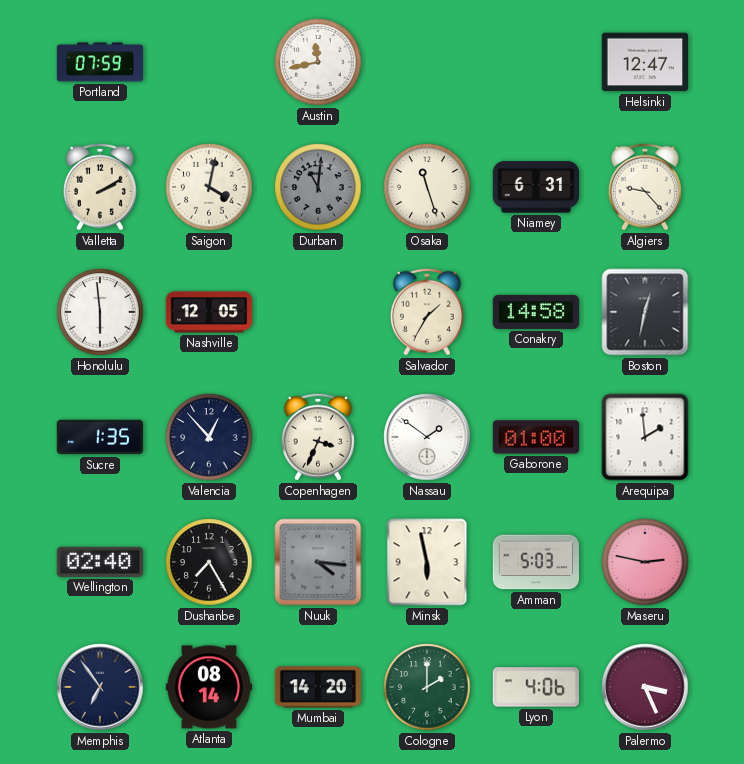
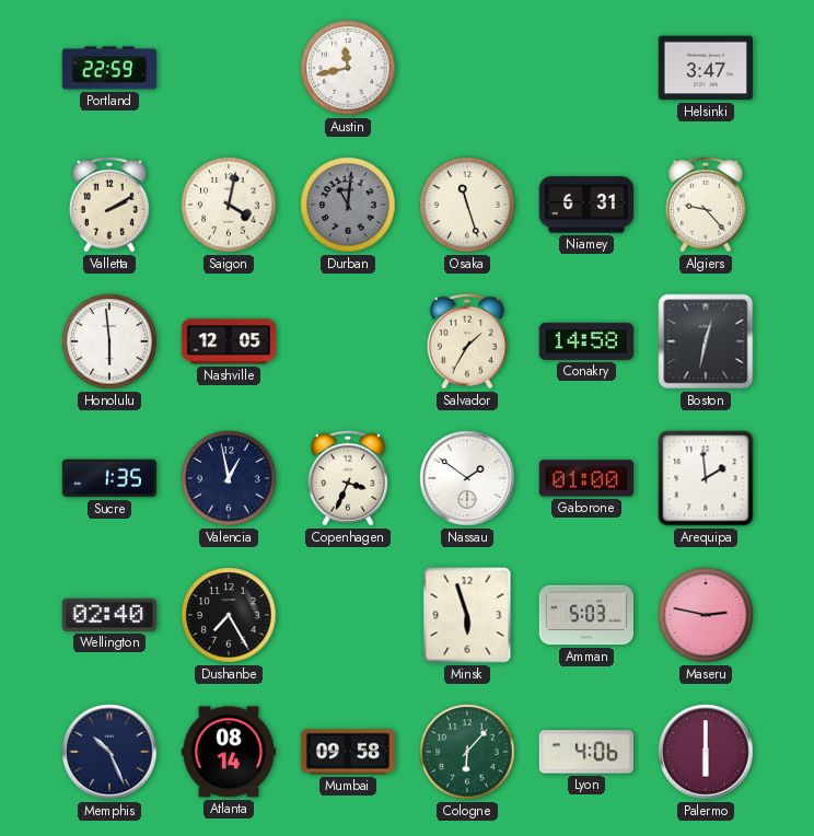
Portland: 07:59 -> 22:59
Helsinki: 12:47 -> 3:47
Valencia: 12:53 -> 12:58
Nuuk: 4:16 -> none
Minsk: 5:58 -> 5:57
Memphis: 6:54 -> 10:26
Mumbai: 14:20 -> 09:58
Cologne: 2:00 -> 6:07
Palermo: 3:26 -> 6:00
